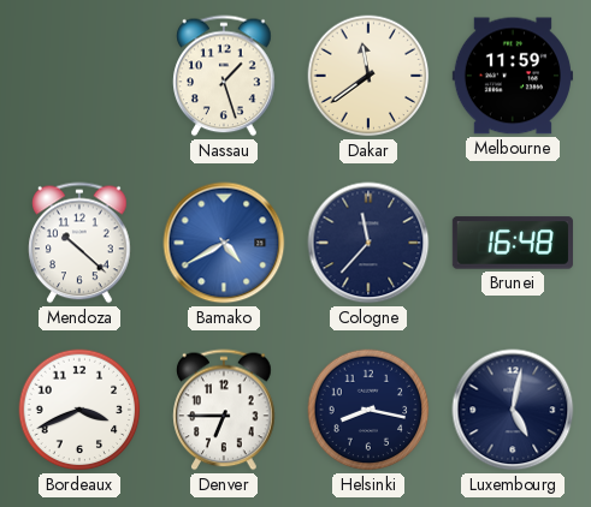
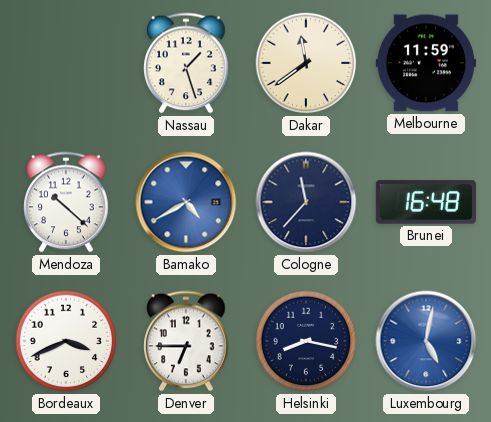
Luxembourg dial: navy -> blue
